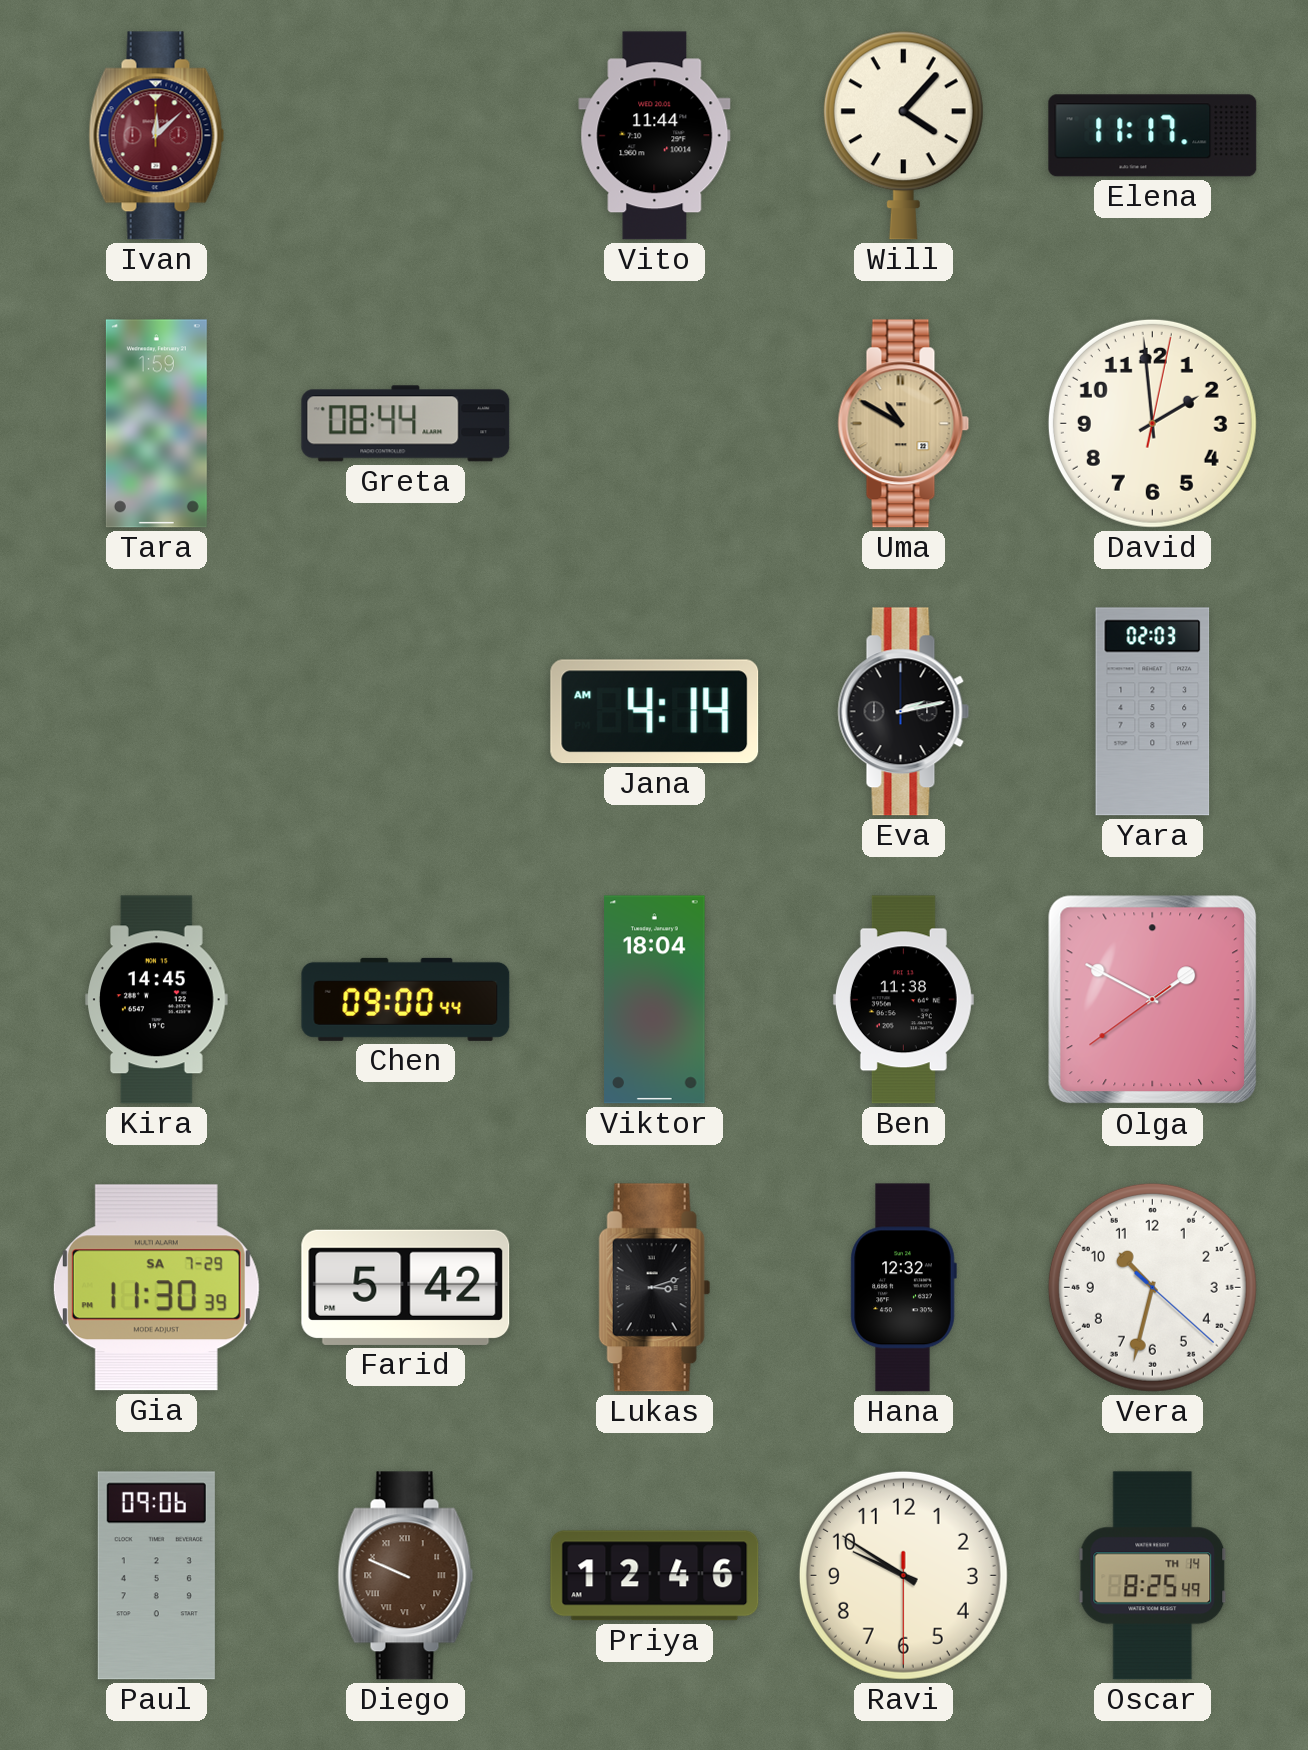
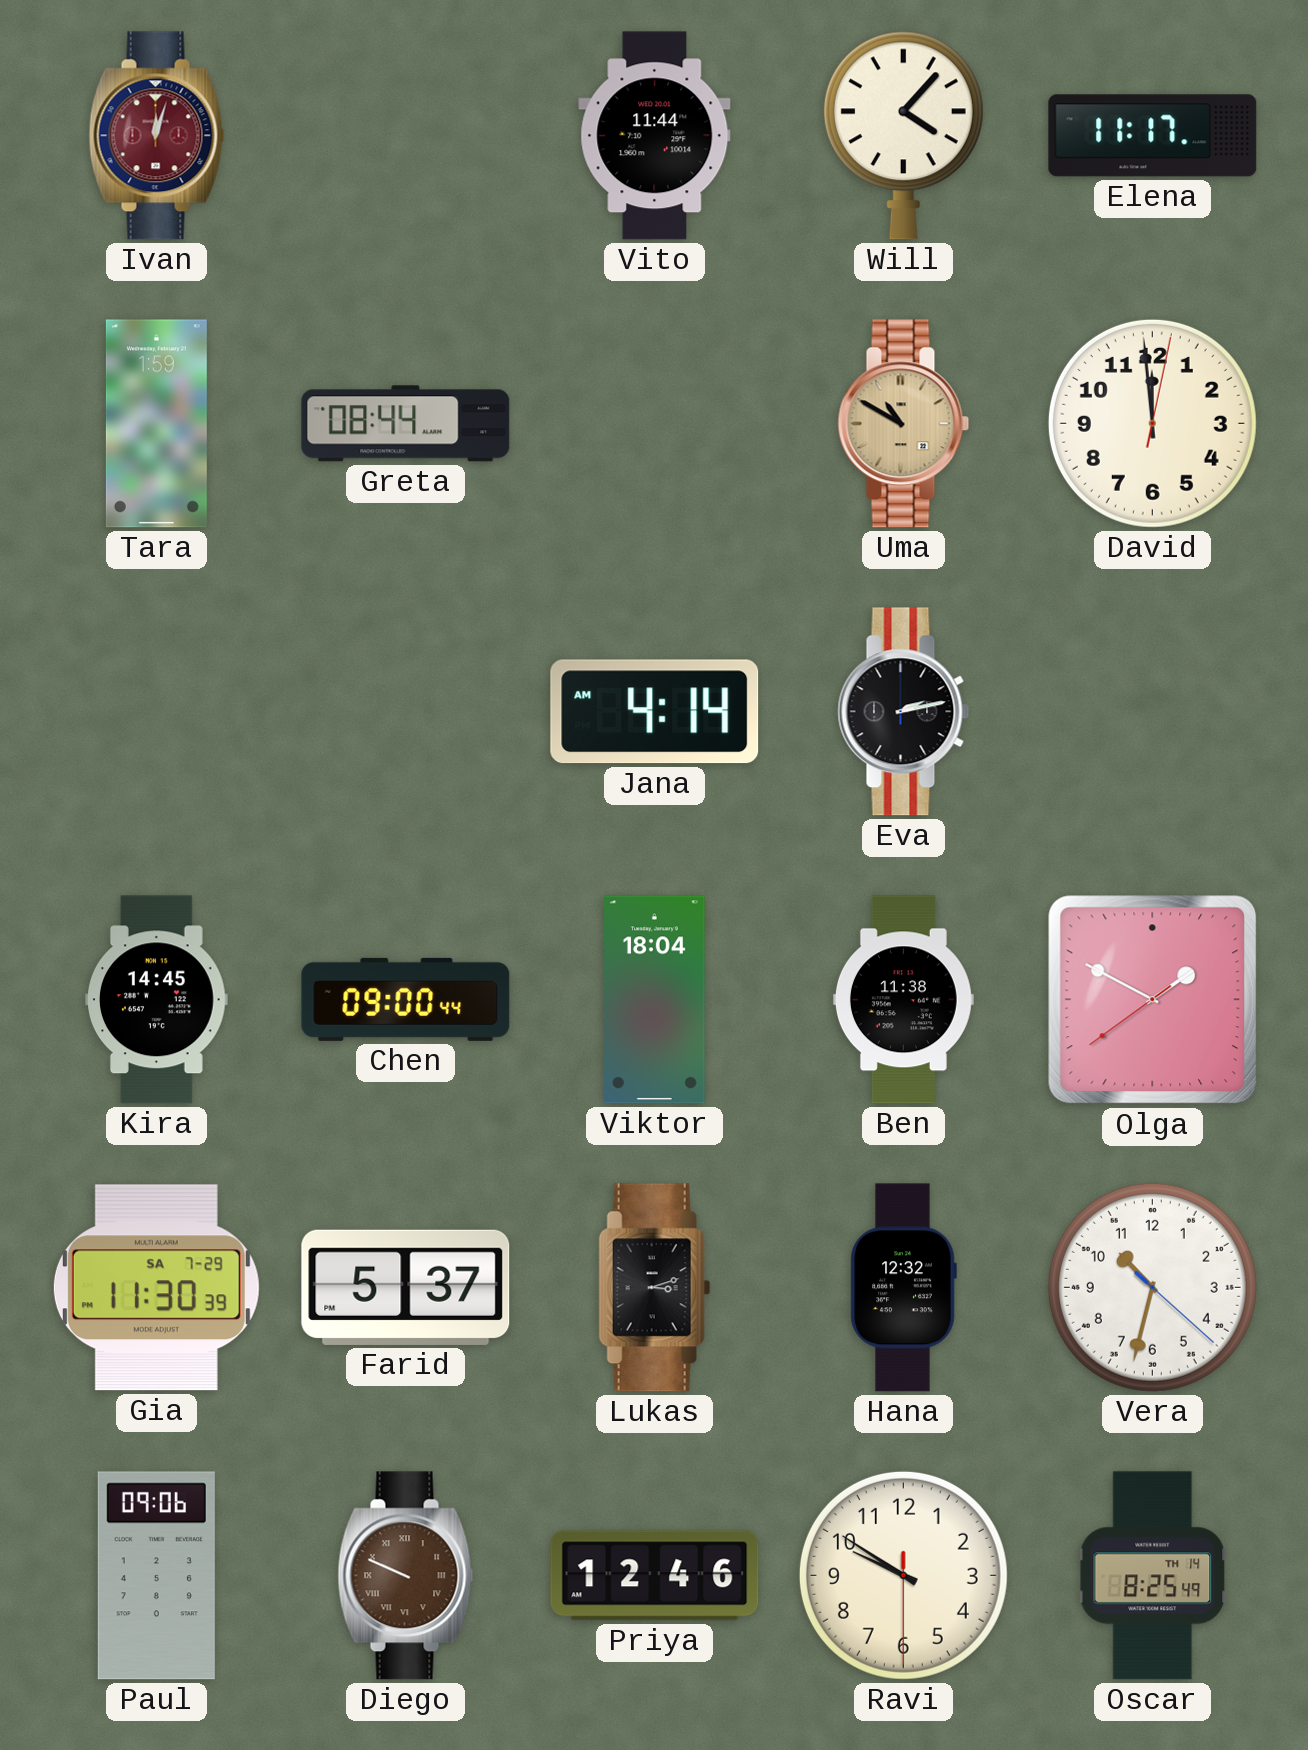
Ivan: 12:08 -> 12:03
David: 1:59 -> 11:59
Yara: 02:03 -> none
Farid: 5:42 -> 5:37
